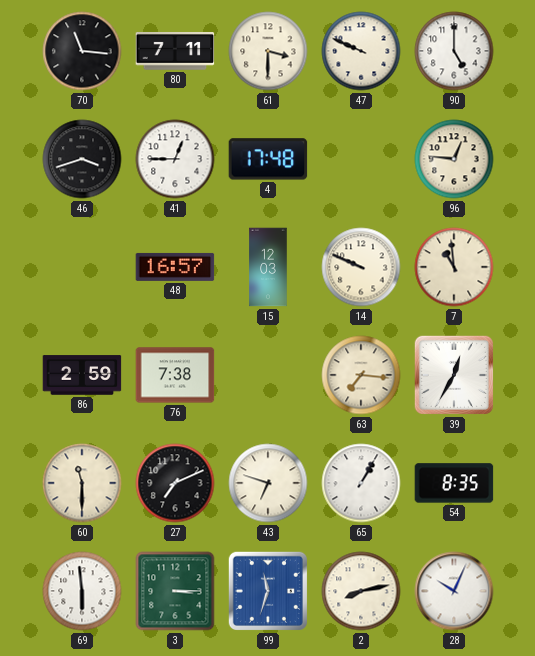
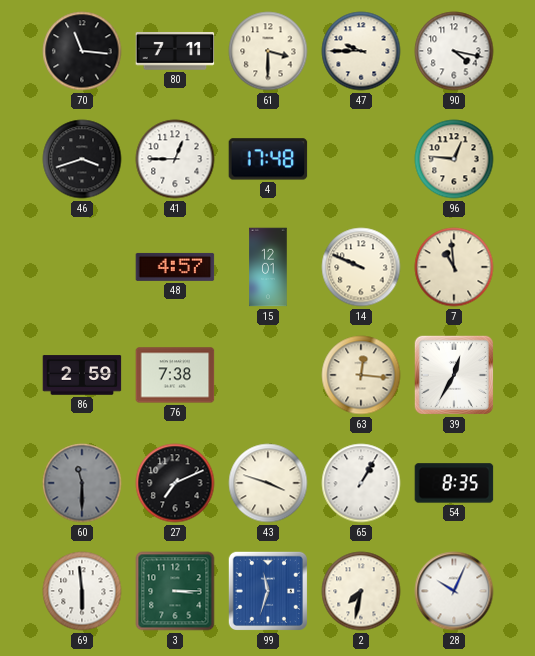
47: 9:49 -> 9:45
90: 5:00 -> 4:17
48: 16:57 -> 4:57
15: 12:03 -> 12:01
63: 7:16 -> 12:16
60 dial: cream -> grey
43: 6:48 -> 3:48
2: 8:13 -> 7:32
